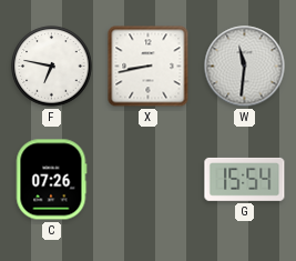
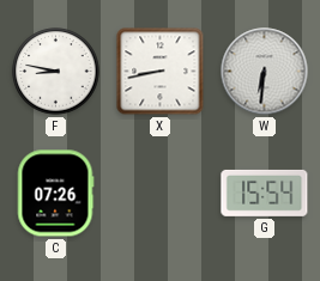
F: 6:47 -> 8:47
W: 11:31 -> 6:31
